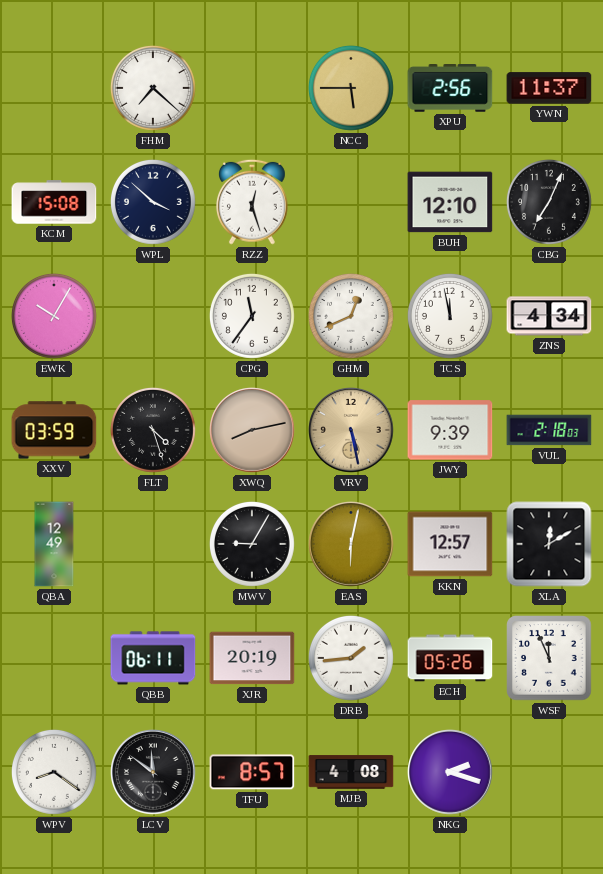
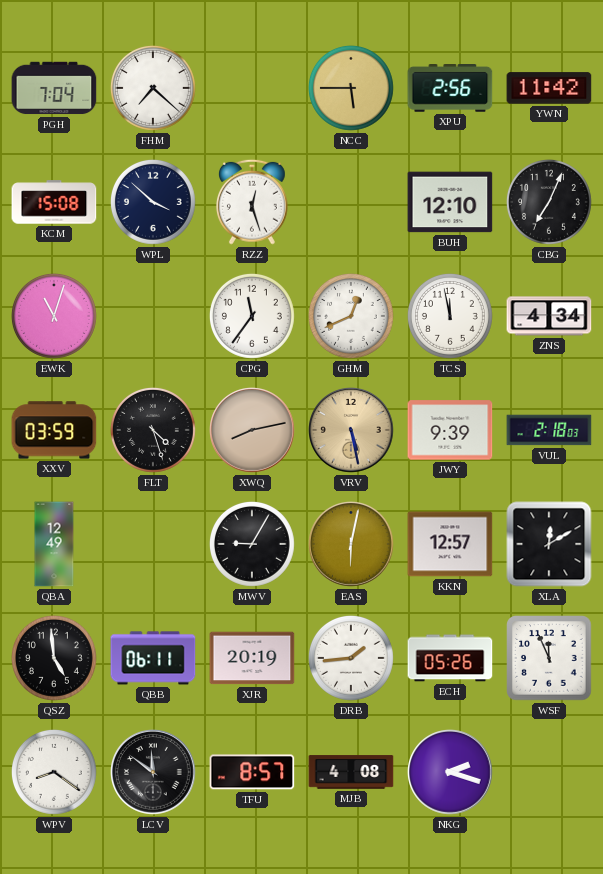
PGH: none -> 7:04
YWN: 11:37 -> 11:42
EWK: 10:05 -> 11:03
QSZ: none -> 4:59
